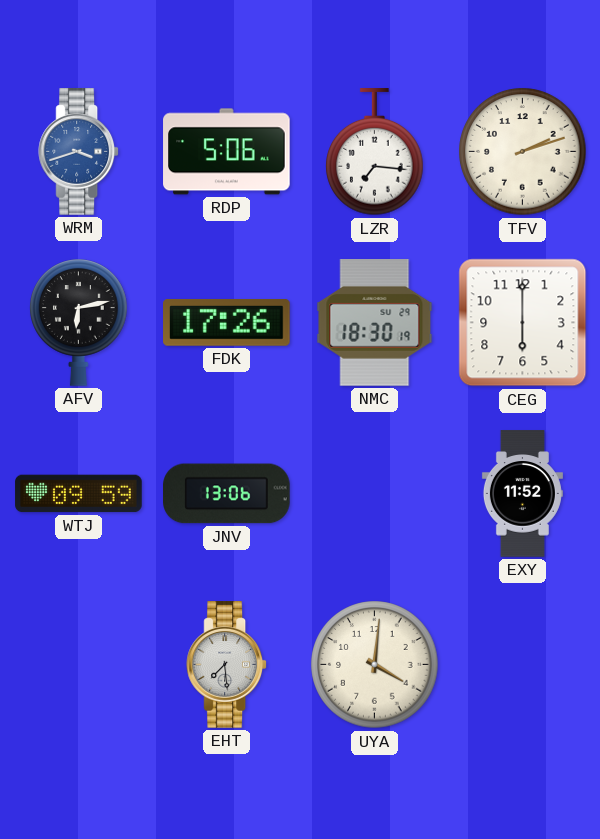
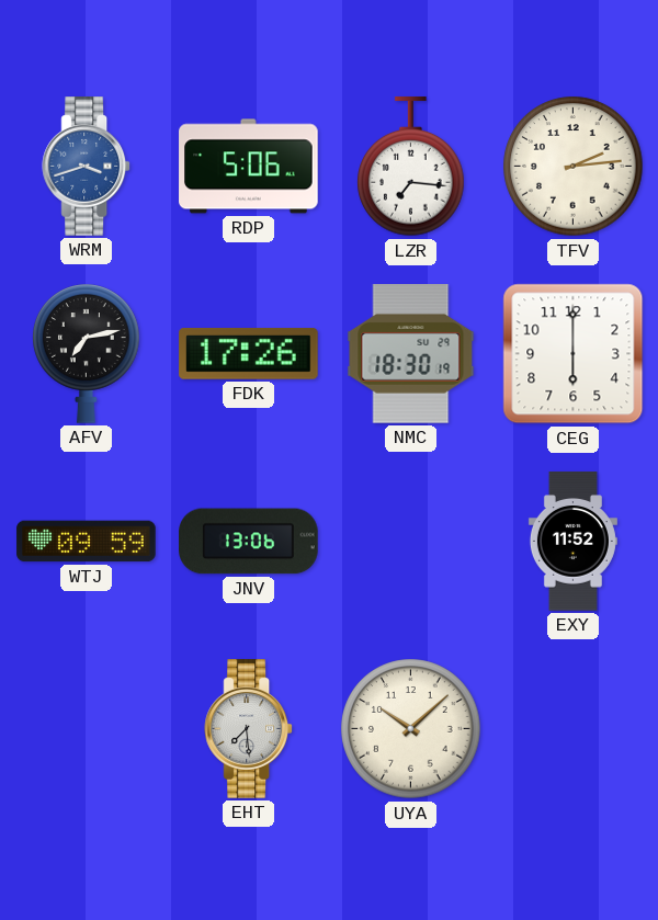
TFV: 2:12 -> 2:14
AFV: 6:13 -> 7:13
UYA: 4:01 -> 10:08
